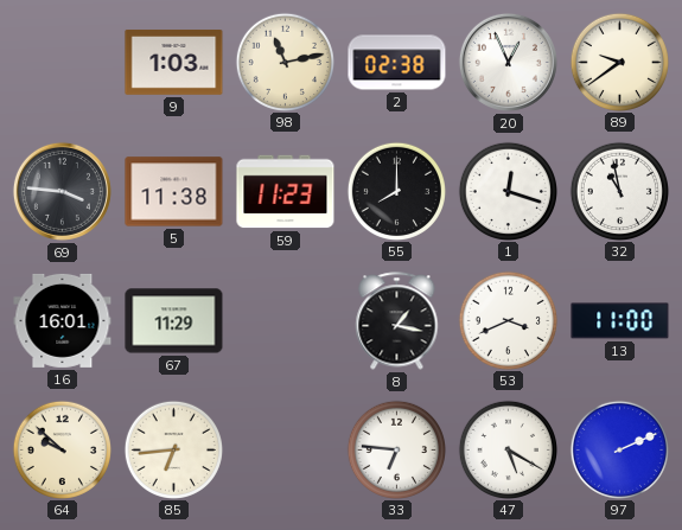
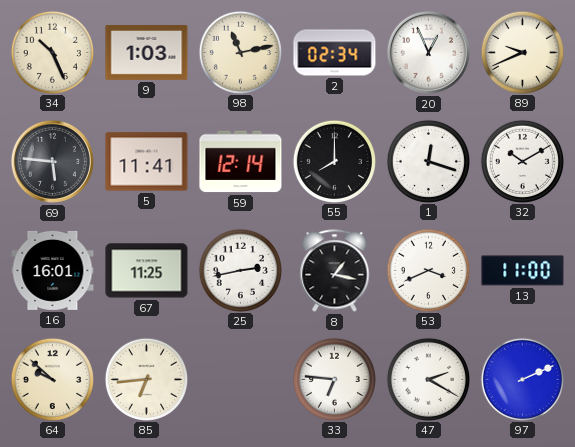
34: none -> 10:26
2: 02:38 -> 02:34
89: 9:39 -> 9:41
69: 3:46 -> 5:46
5: 11:38 -> 11:41
59: 11:23 -> 12:14
32: 10:58 -> 10:10
67: 11:29 -> 11:25
25: none -> 2:43
47: 5:20 -> 2:20
